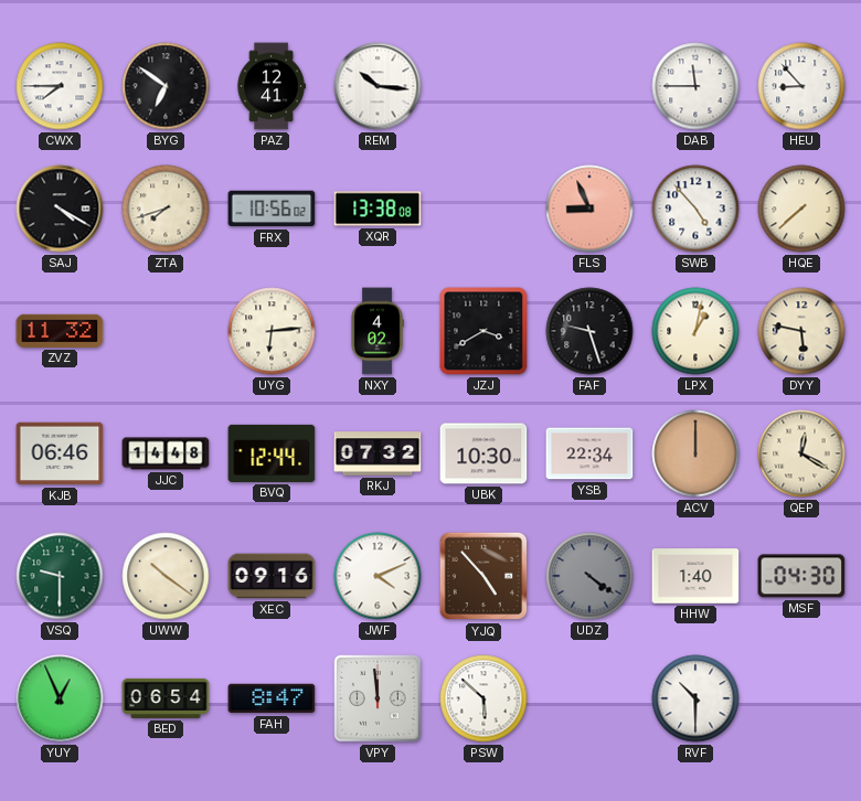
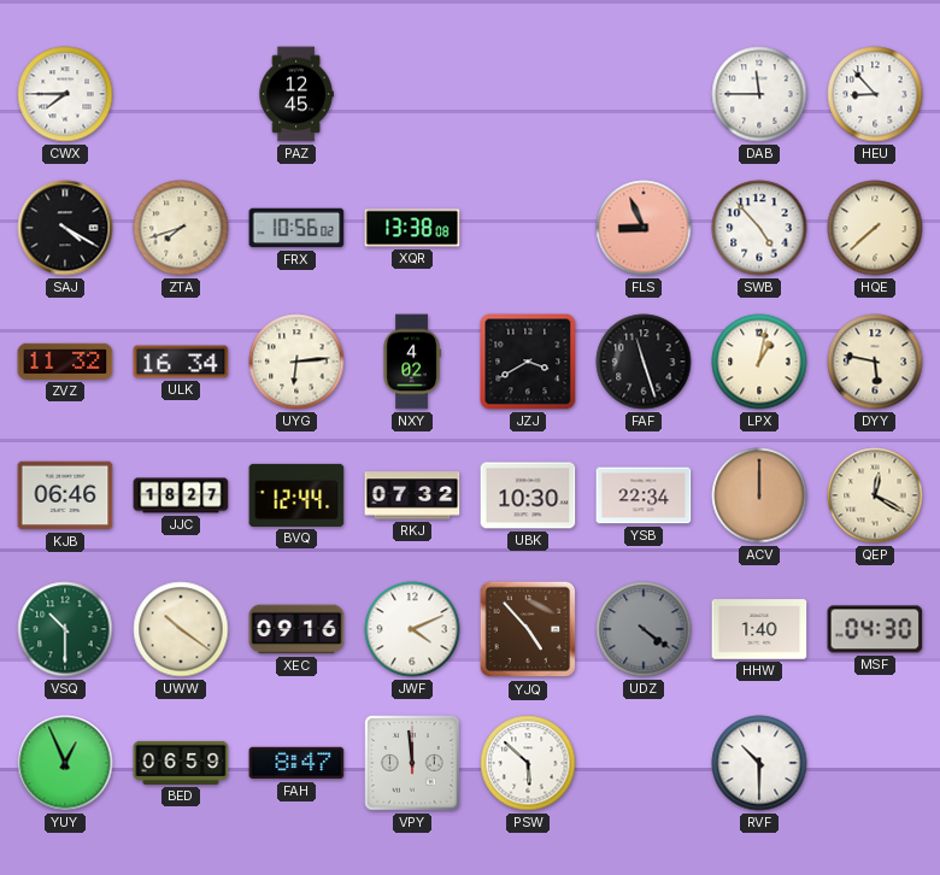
BYG: 6:51 -> none
PAZ: 12:41 -> 12:45
REM: 10:16 -> none
ULK: none -> 16:34
FAF: 9:27 -> 11:27
JJC: 14:48 -> 18:27
VSQ: 9:30 -> 10:30
BED: 06:54 -> 06:59
